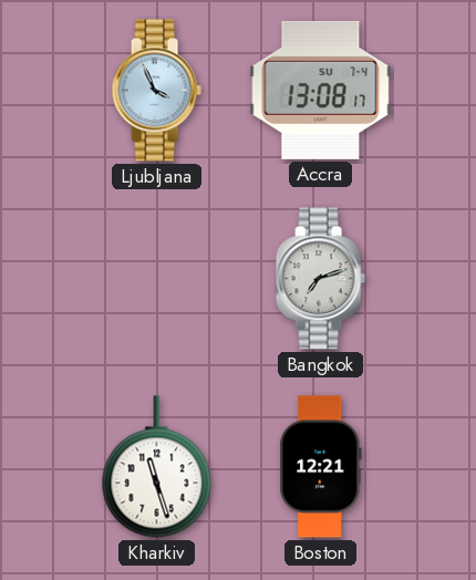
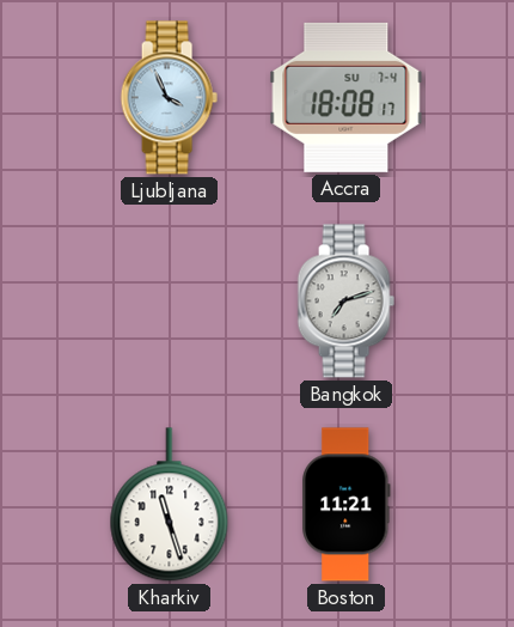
Accra: 13:08 -> 18:08
Boston: 12:21 -> 11:21
